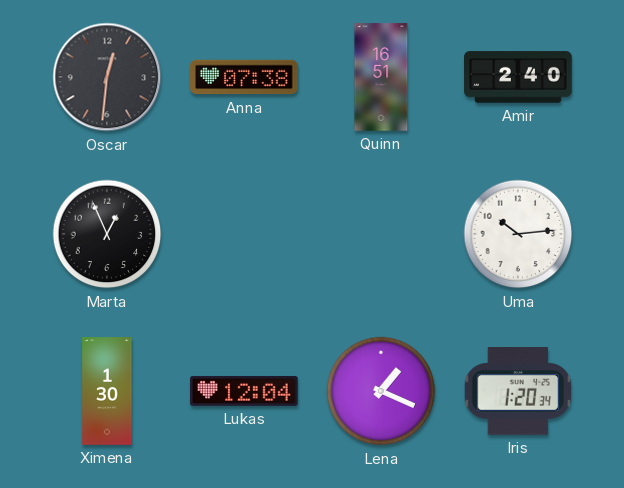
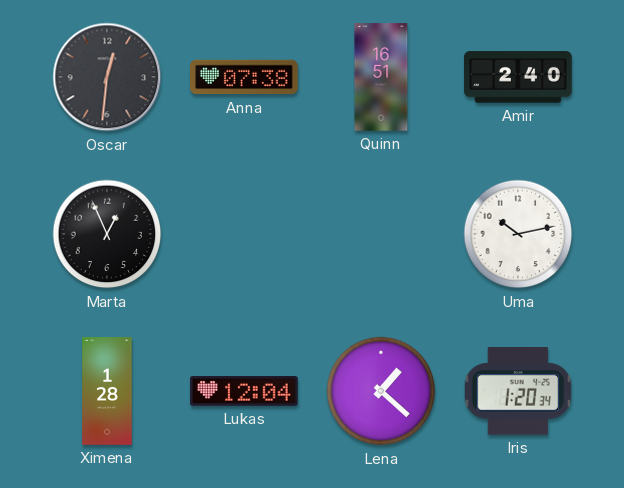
Uma: 10:14 -> 10:13
Ximena: 1:30 -> 1:28
Lena: 1:19 -> 1:22
